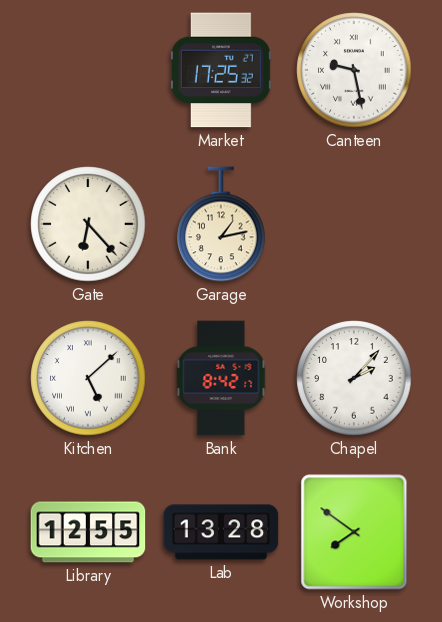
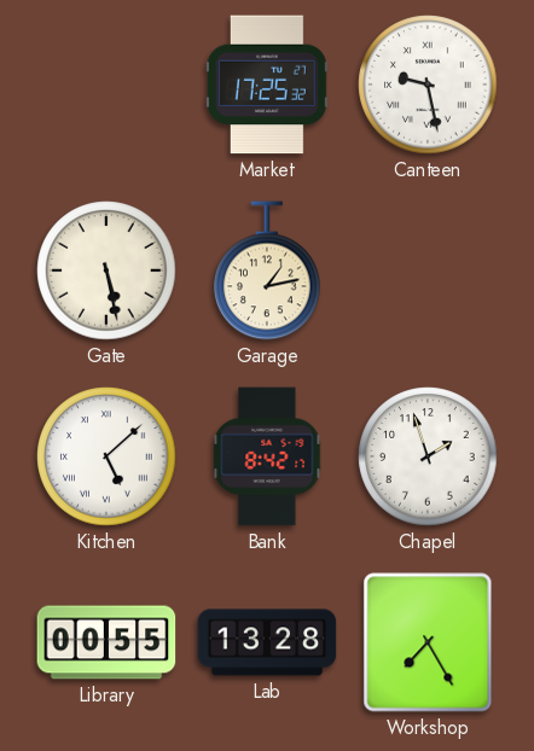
Gate: 6:23 -> 5:28
Chapel: 2:07 -> 1:57
Library: 12:55 -> 00:55
Workshop: 7:51 -> 7:25
